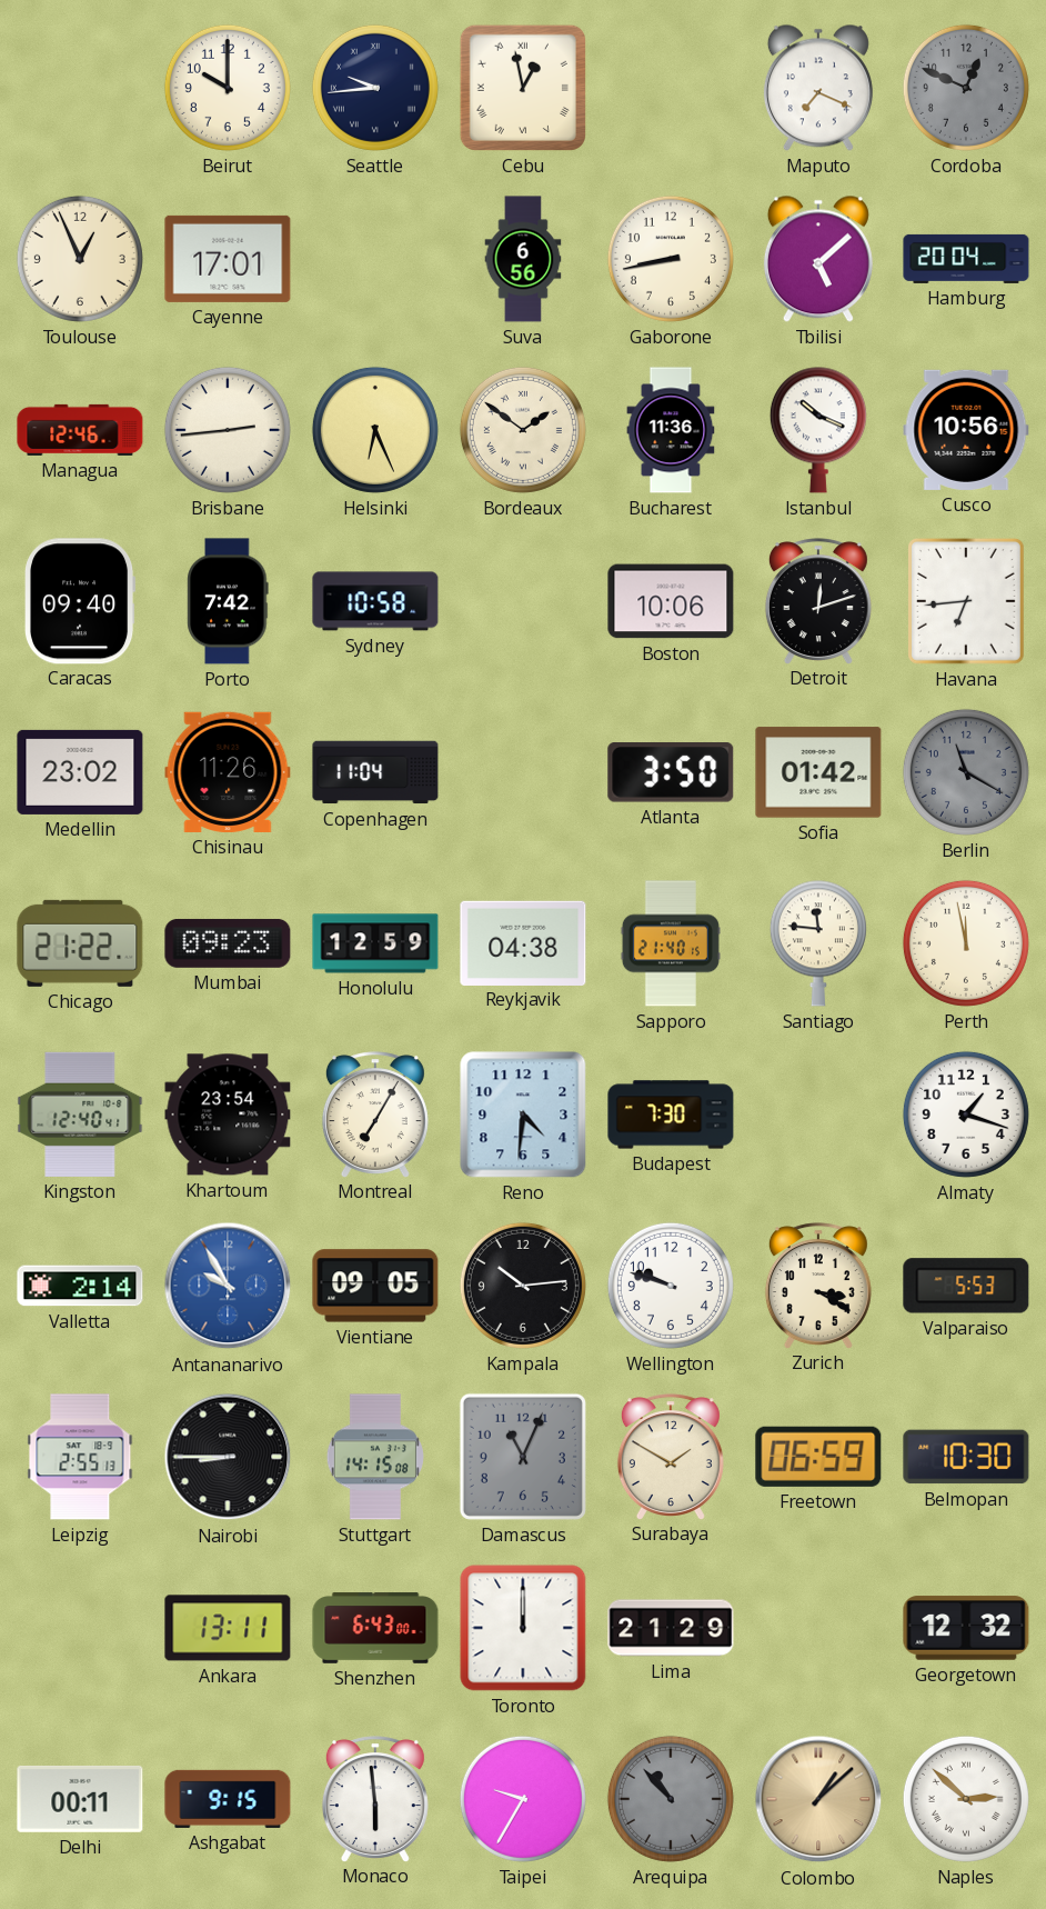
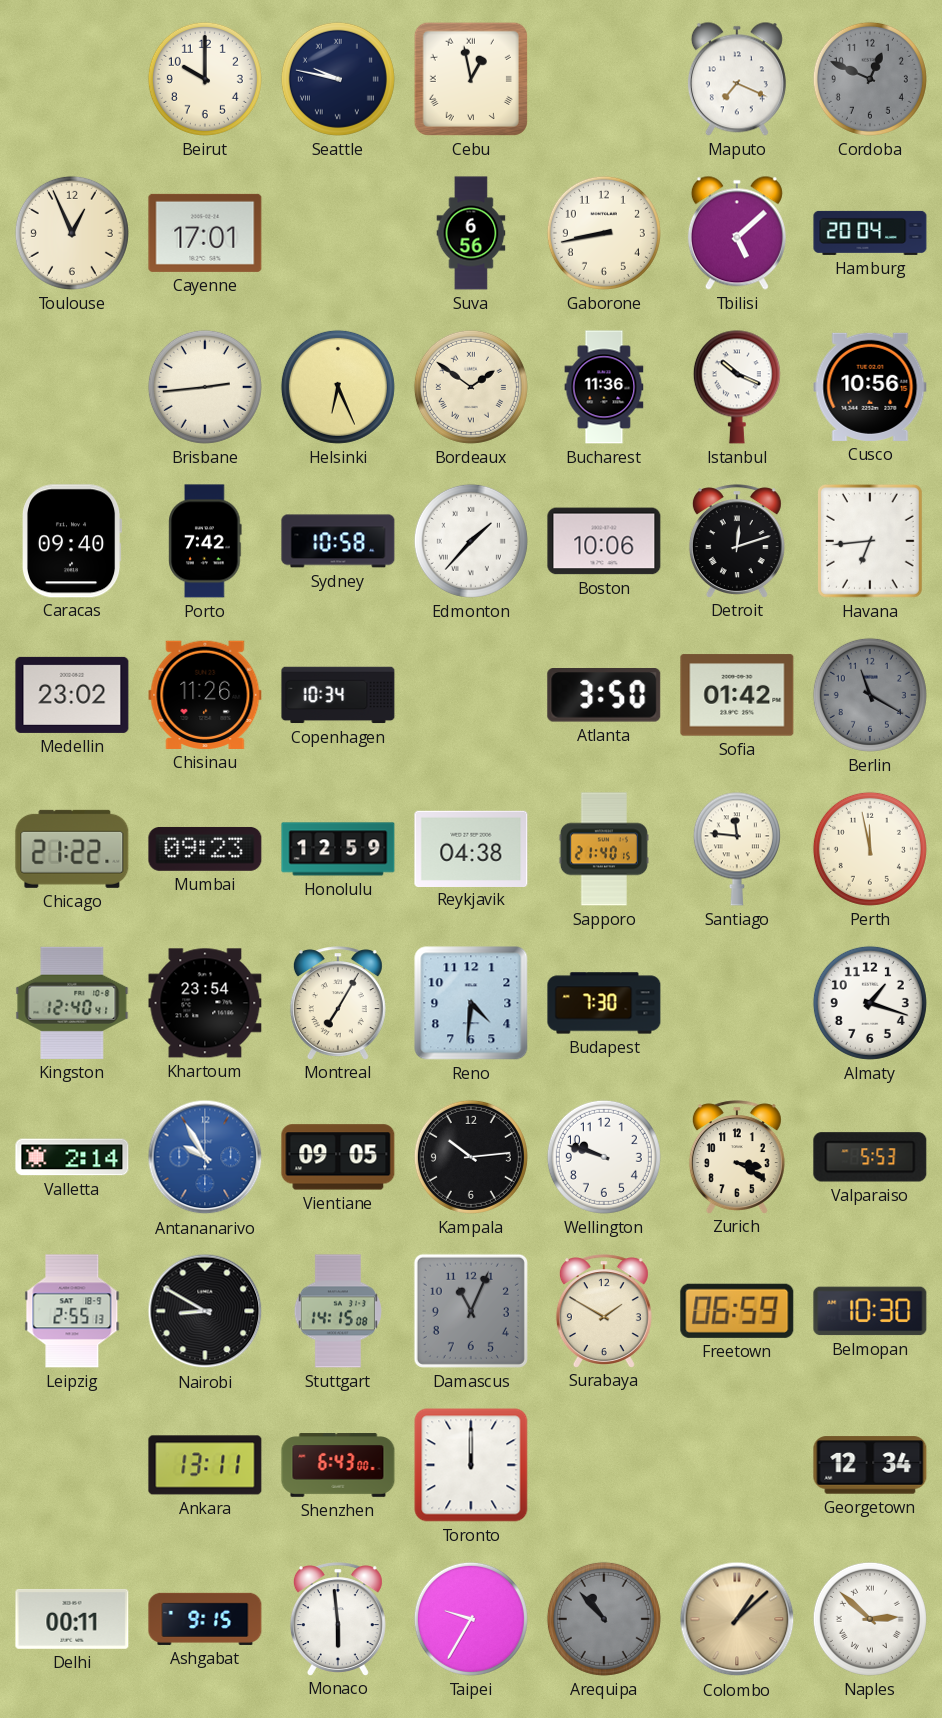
Seattle: 9:44 -> 9:47
Managua: 12:46 -> none
Edmonton: none -> 1:37
Copenhagen: 11:04 -> 10:34
Nairobi: 8:45 -> 8:50
Lima: 21:29 -> none
Georgetown: 12:32 -> 12:34
